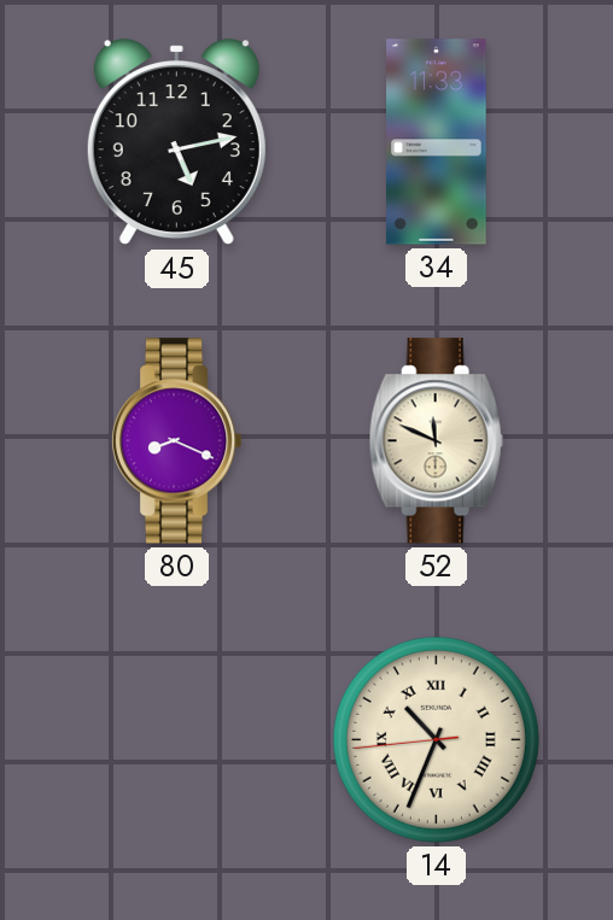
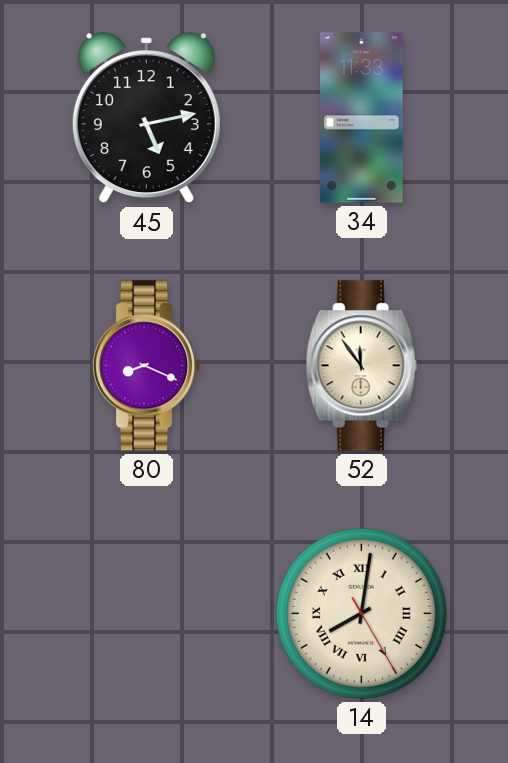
52: 11:49 -> 11:54
14: 10:33 -> 8:01
